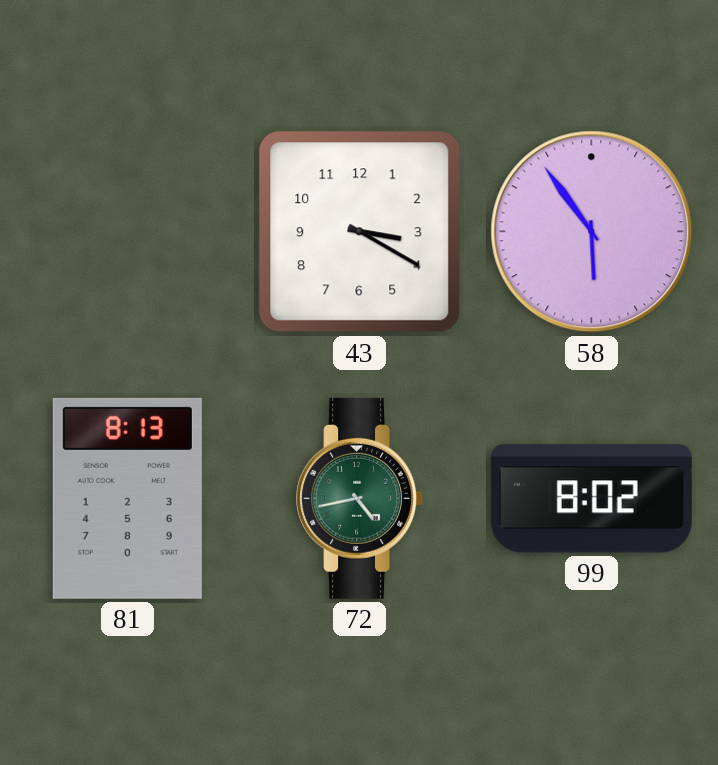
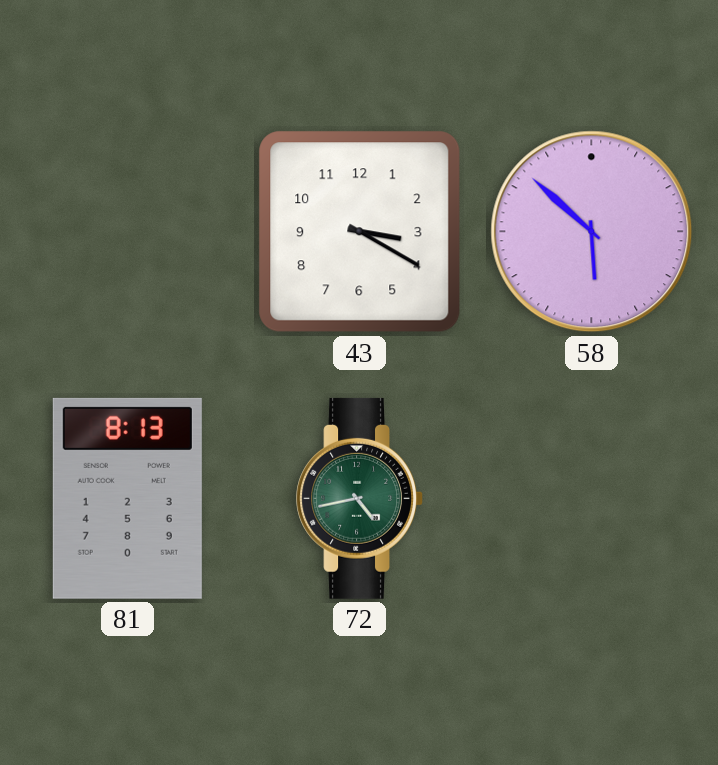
58: 5:54 -> 5:52
99: 8:02 -> none
